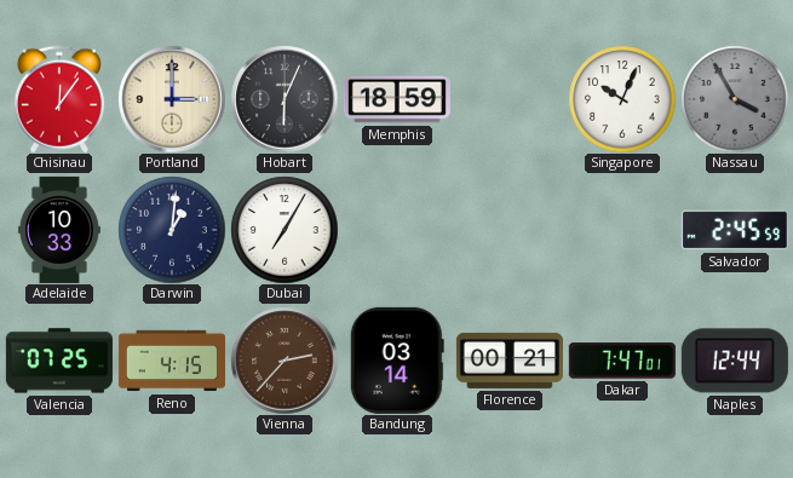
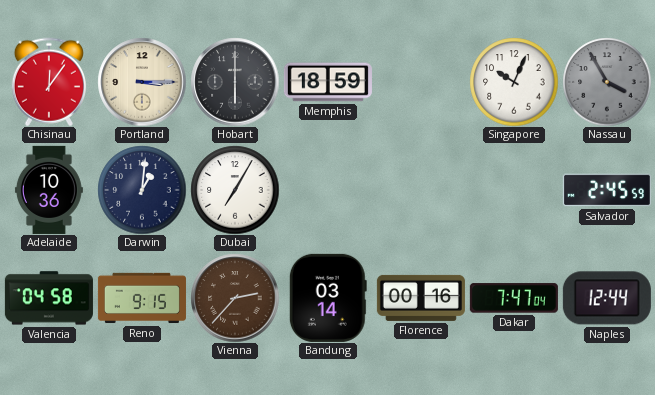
Portland: 3:00 -> 3:15
Hobart: 6:04 -> 6:00
Adelaide: 10:33 -> 10:36
Valencia: 07:25 -> 04:58
Reno: 4:15 -> 9:15
Florence: 00:21 -> 00:16
Dakar: 7:47:01 -> 7:47:04
